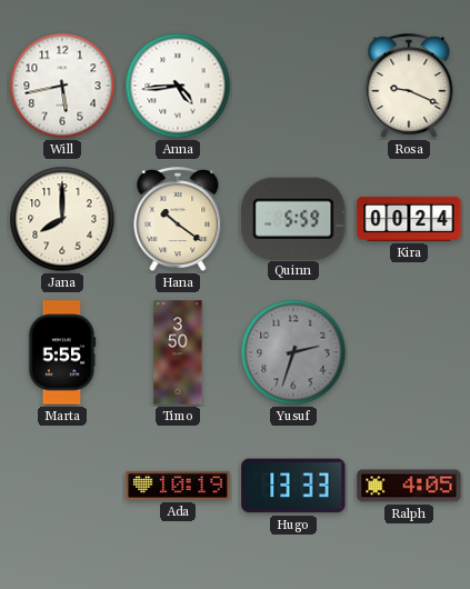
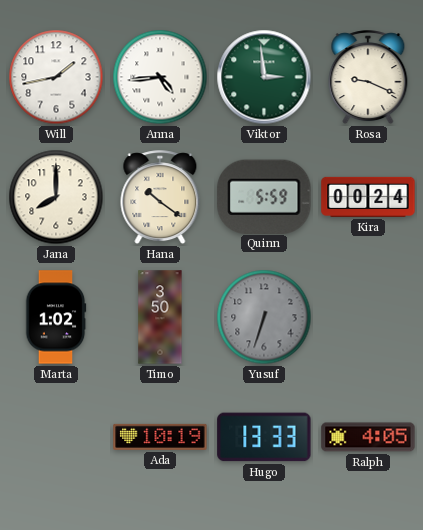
Will: 5:43 -> 1:43
Viktor: none -> 2:59
Marta: 5:55 -> 1:02
Yusuf: 2:33 -> 6:33
